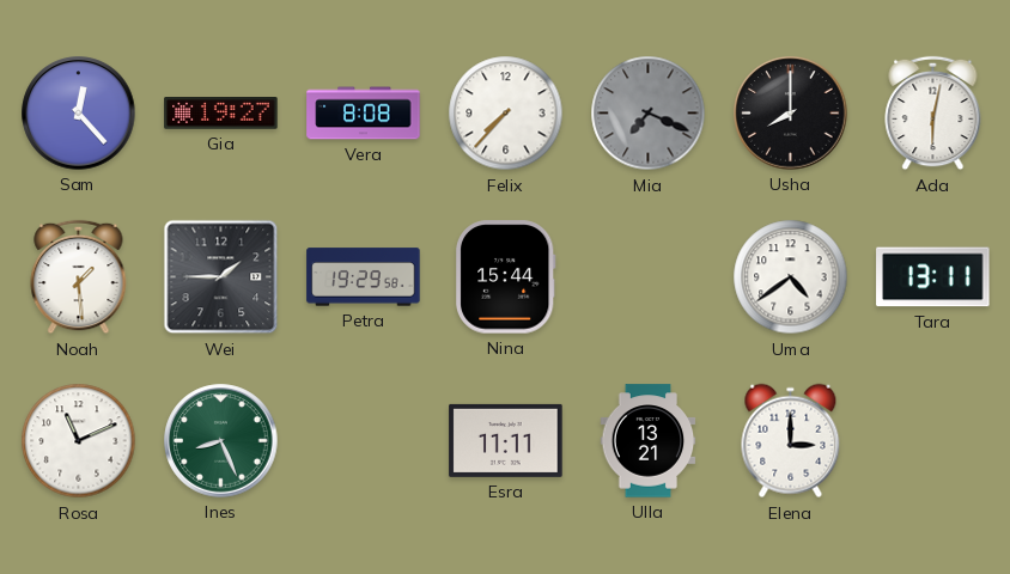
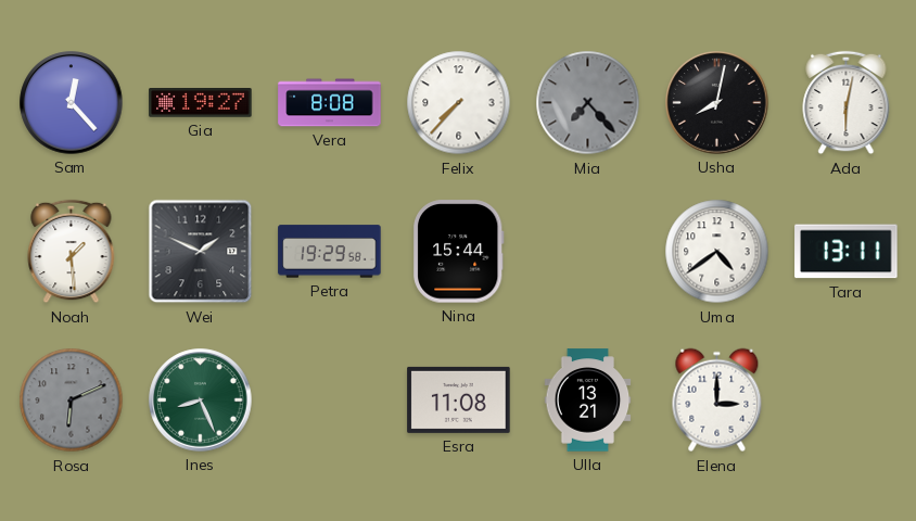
Mia: 7:19 -> 7:23
Usha: 8:00 -> 8:02
Wei: 1:45 -> 1:49
Rosa: 11:11 -> 6:11
Rosa dial: white -> grey
Esra: 11:11 -> 11:08
